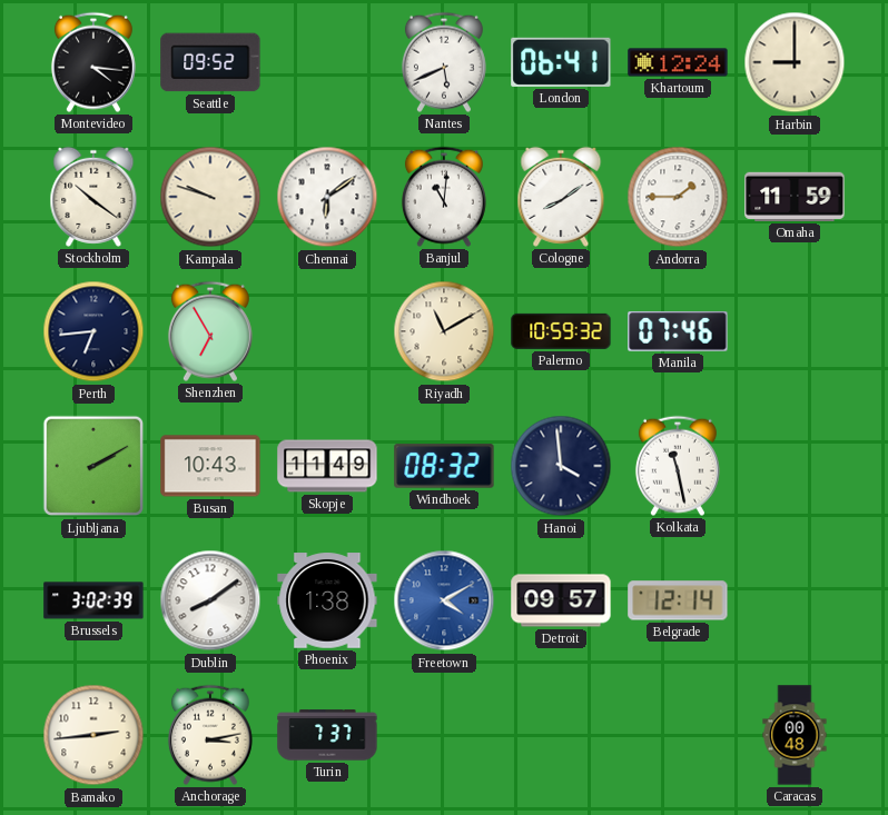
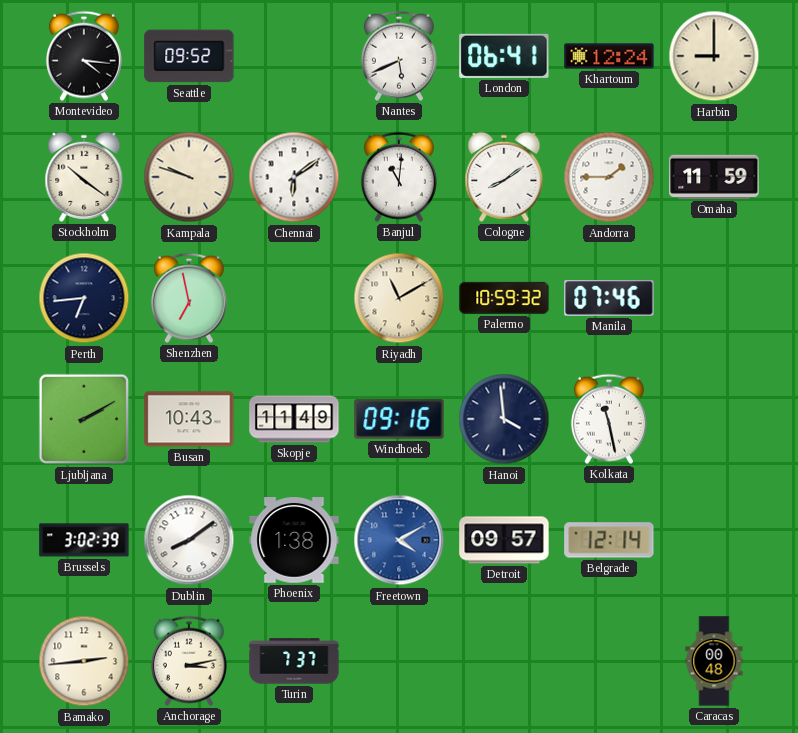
Shenzhen: 6:55 -> 6:58
Windhoek: 08:32 -> 09:16
